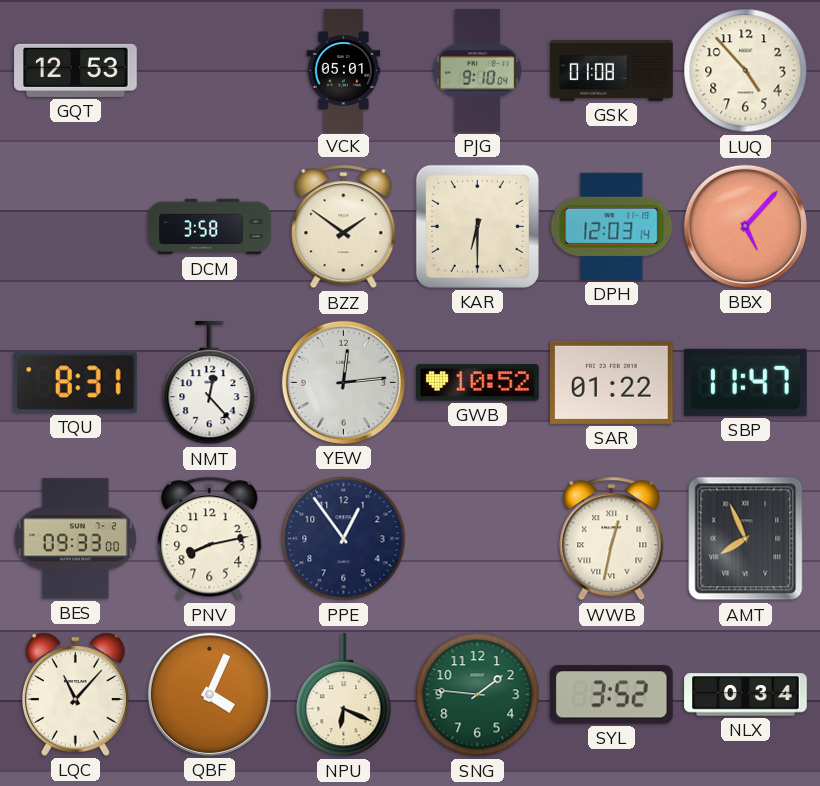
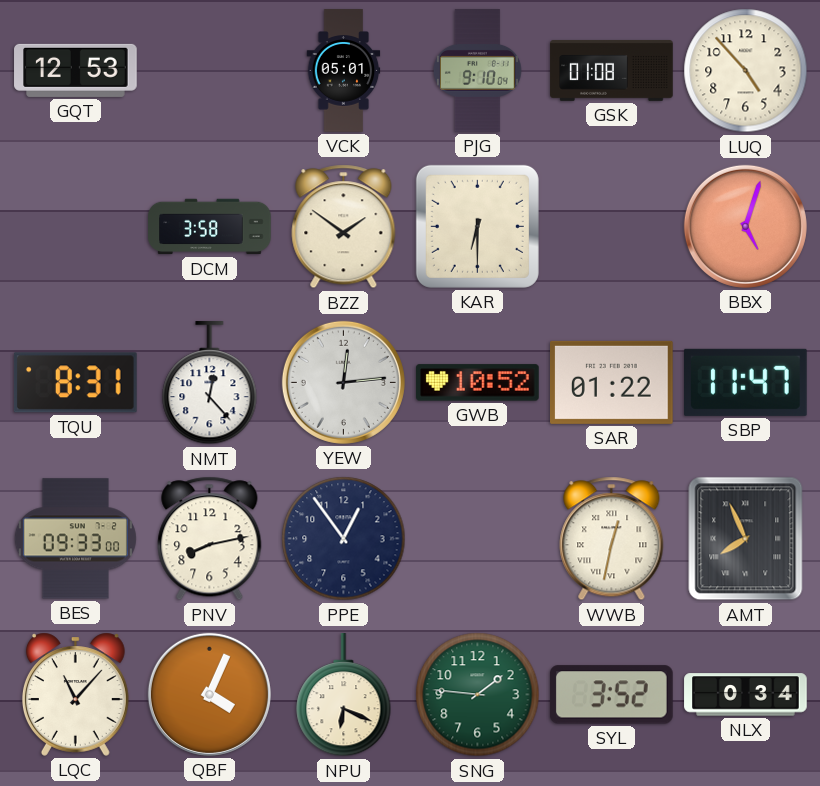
DPH: 12:03 -> none
BBX: 5:07 -> 5:03
